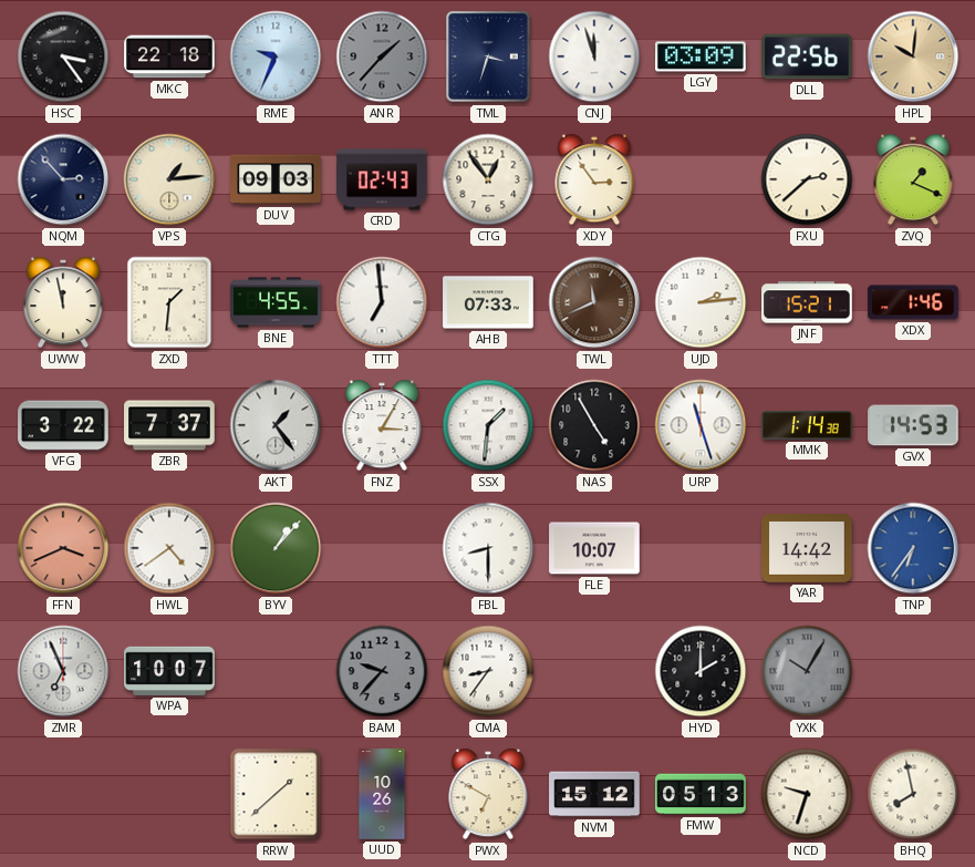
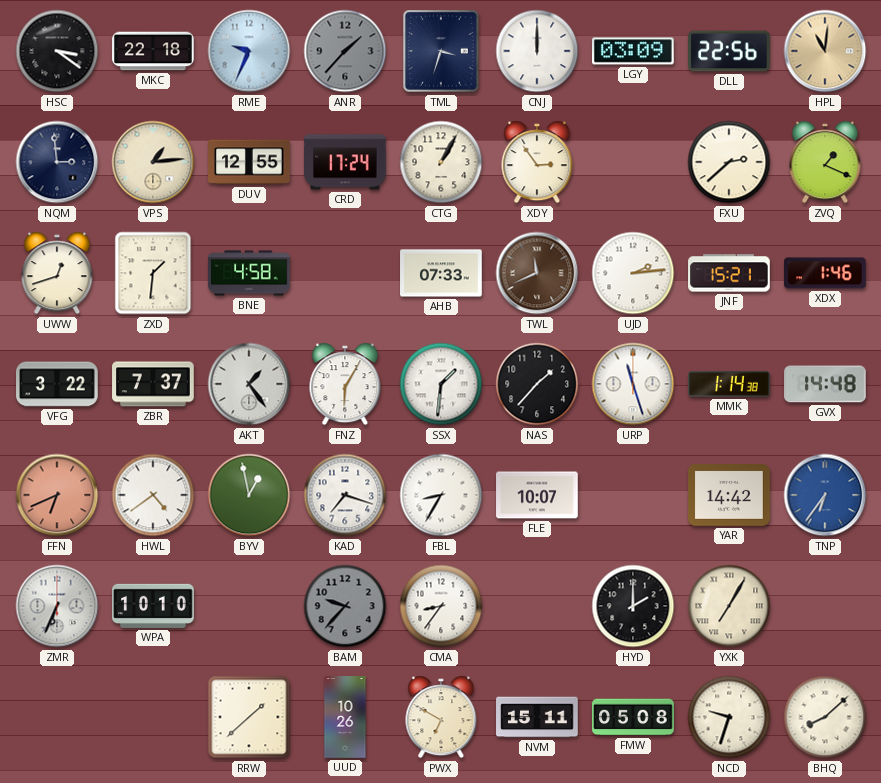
HSC: 3:24 -> 3:21
CNJ: 11:57 -> 12:00
HPL: 10:01 -> 11:01
NQM: 2:53 -> 2:59
DUV: 09:03 -> 12:55
CRD: 02:43 -> 17:24
CTG: 12:54 -> 1:05
UWW: 11:58 -> 12:42
BNE: 4:55 -> 4:58
TTT: 6:59 -> none
FNZ: 3:05 -> 6:05
NAS: 4:55 -> 1:37
GVX: 14:53 -> 14:48
FFN: 3:41 -> 6:41
BYV: 1:07 -> 12:58
KAD: none -> 7:18
FBL: 8:30 -> 8:35
ZMR: 6:56 -> 6:34
WPA: 10:07 -> 10:10
YXK: 10:05 -> 7:05
YXK dial: grey -> cream
NVM: 15:12 -> 15:11
FMW: 05:13 -> 05:08
BHQ: 7:58 -> 8:08
